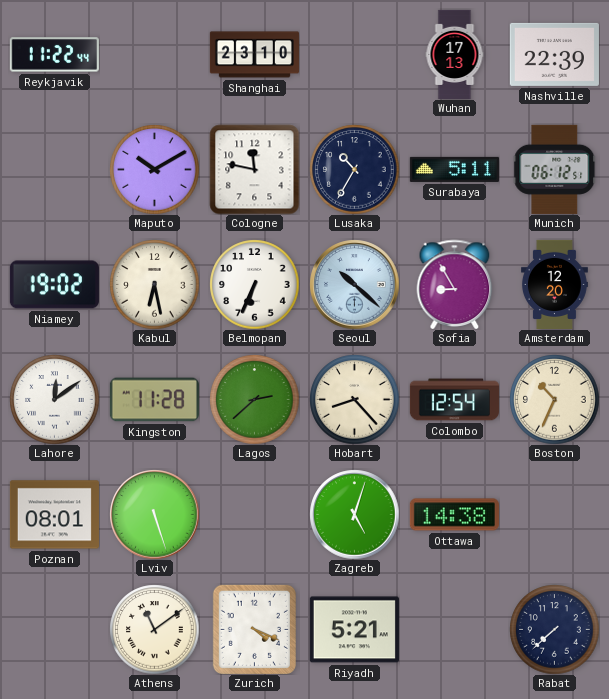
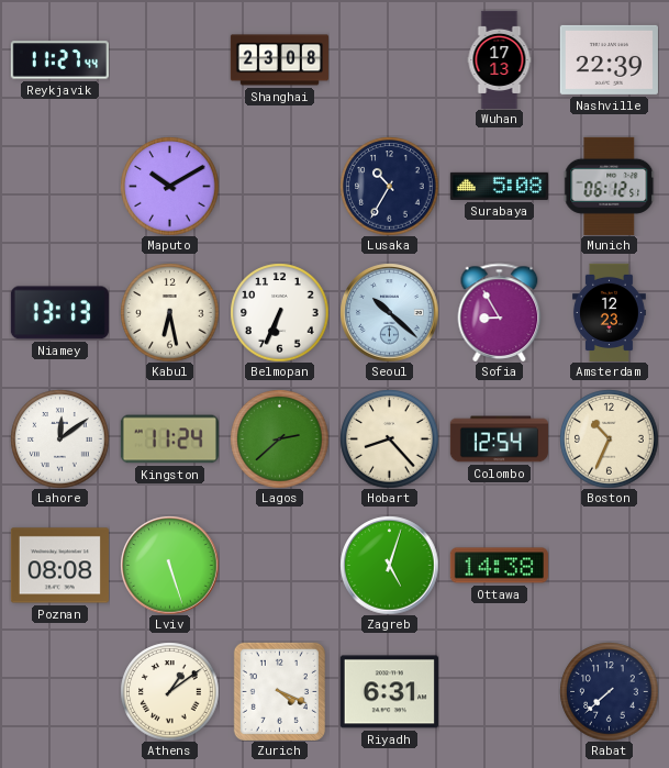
Reykjavik: 11:22 -> 11:27
Shanghai: 23:10 -> 23:08
Cologne: 11:47 -> none
Surabaya: 5:11 -> 5:08
Niamey: 19:02 -> 13:13
Amsterdam: 12:20 -> 12:23
Kingston: 11:28 -> 11:24
Poznan: 08:01 -> 08:08
Athens: 11:09 -> 1:09
Riyadh: 5:21 -> 6:31
